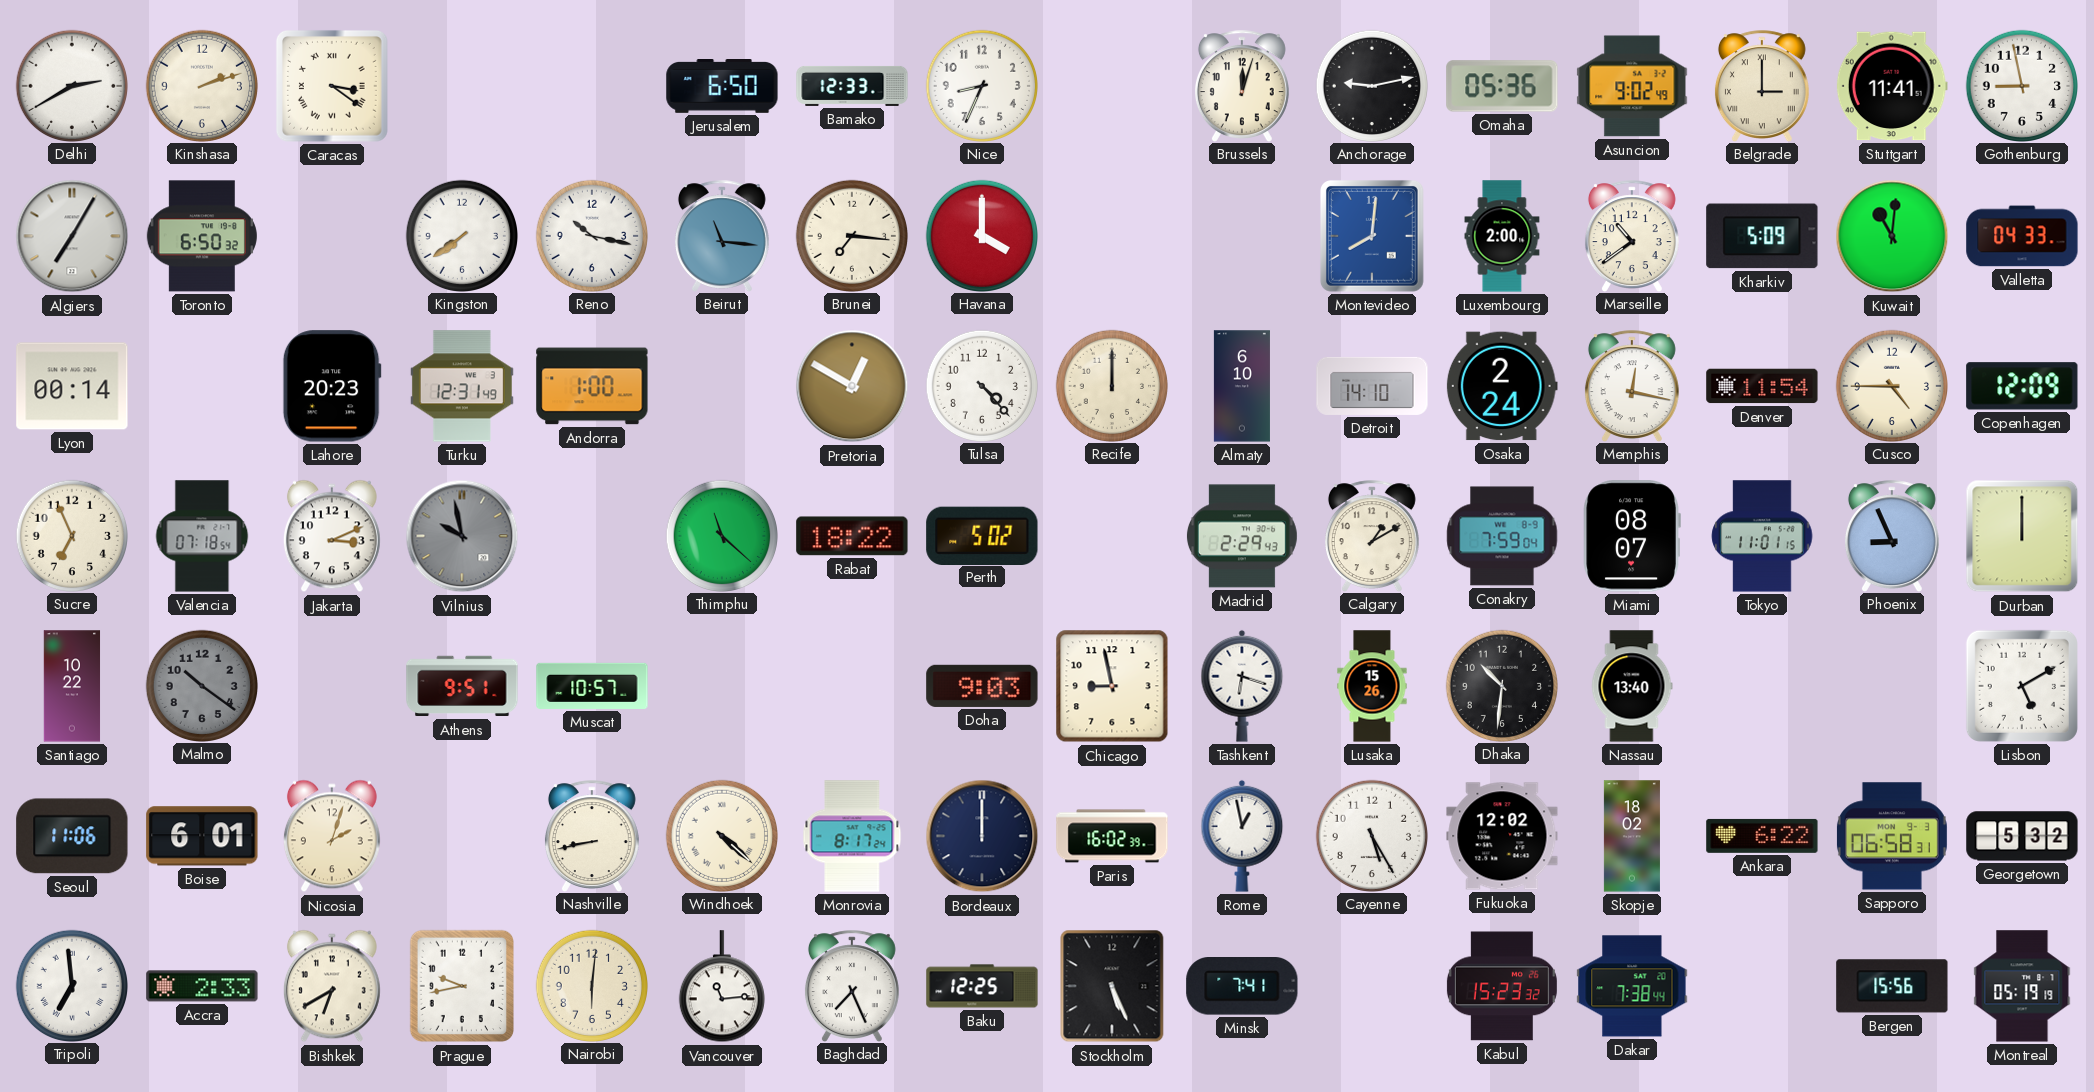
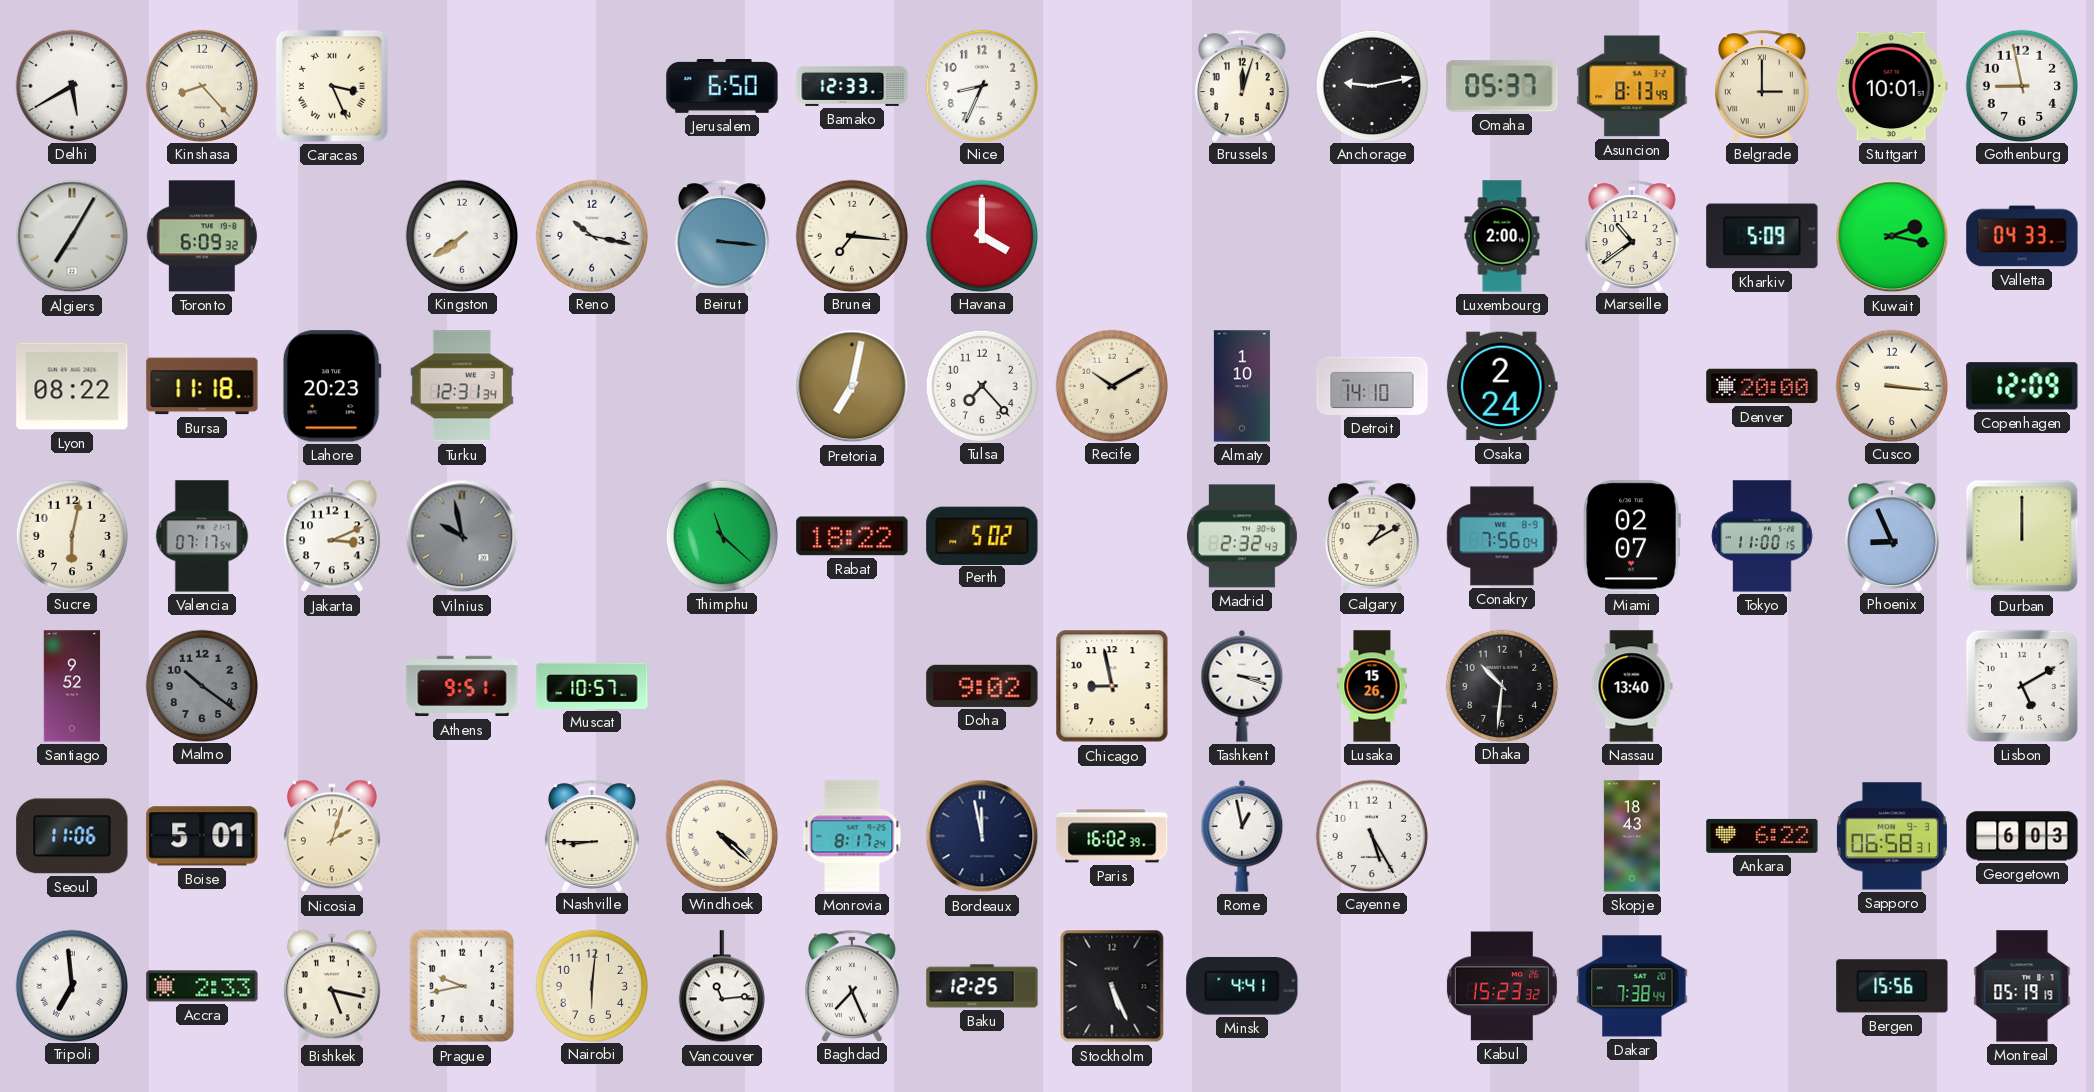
Delhi: 2:40 -> 5:40
Kinshasa: 2:12 -> 8:23
Caracas: 3:21 -> 3:26
Omaha: 05:36 -> 05:37
Asuncion: 9:02 -> 8:13
Stuttgart: 11:41 -> 10:01
Toronto: 6:50 -> 6:09
Beirut: 11:16 -> 3:16
Montevideo: 8:01 -> none
Kuwait: 11:01 -> 2:17
Lyon: 00:14 -> 08:22
Bursa: none -> 11:18
Turku: 12:31:49 -> 12:31:34
Andorra: 1:00 -> none
Pretoria: 12:50 -> 7:02
Tulsa: 4:23 -> 7:23
Recife: 12:00 -> 10:10
Almaty: 6:10 -> 1:10
Memphis: 12:17 -> none
Denver: 11:54 -> 20:00
Cusco: 4:45 -> 3:16
Sucre: 6:56 -> 6:02
Valencia: 07:18 -> 07:17
Madrid: 2:29 -> 2:32
Conakry: 7:59 -> 7:56
Miami: 08:07 -> 02:07
Tokyo: 11:01 -> 11:00
Santiago: 10:22 -> 9:52
Doha: 9:03 -> 9:02
Tashkent: 6:18 -> 3:18
Boise: 6:01 -> 5:01
Nashville: 8:43 -> 8:45
Bordeaux: 12:00 -> 11:58
Fukuoka: 12:02 -> none
Skopje: 18:02 -> 18:43
Georgetown: 5:32 -> 6:03
Bishkek: 6:40 -> 5:17
Minsk: 7:41 -> 4:41
